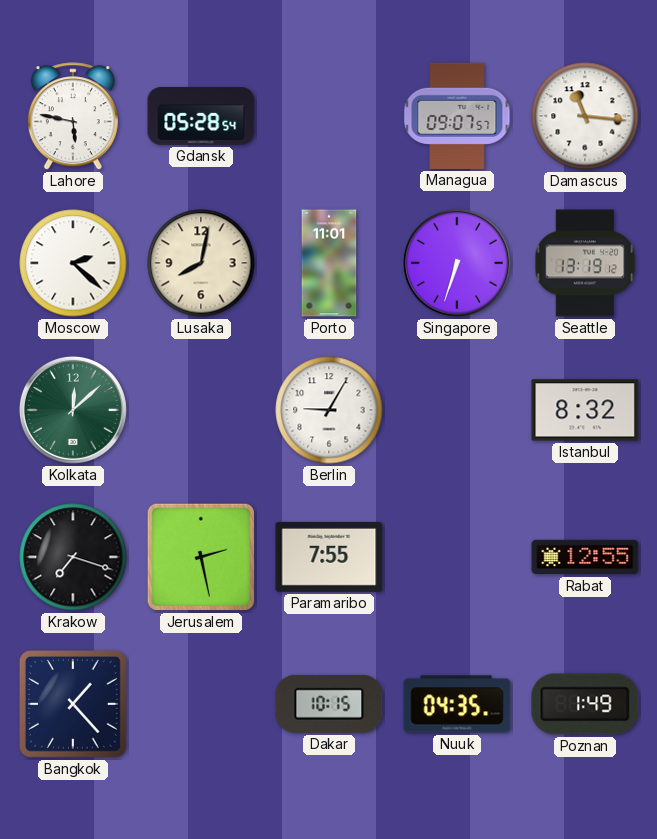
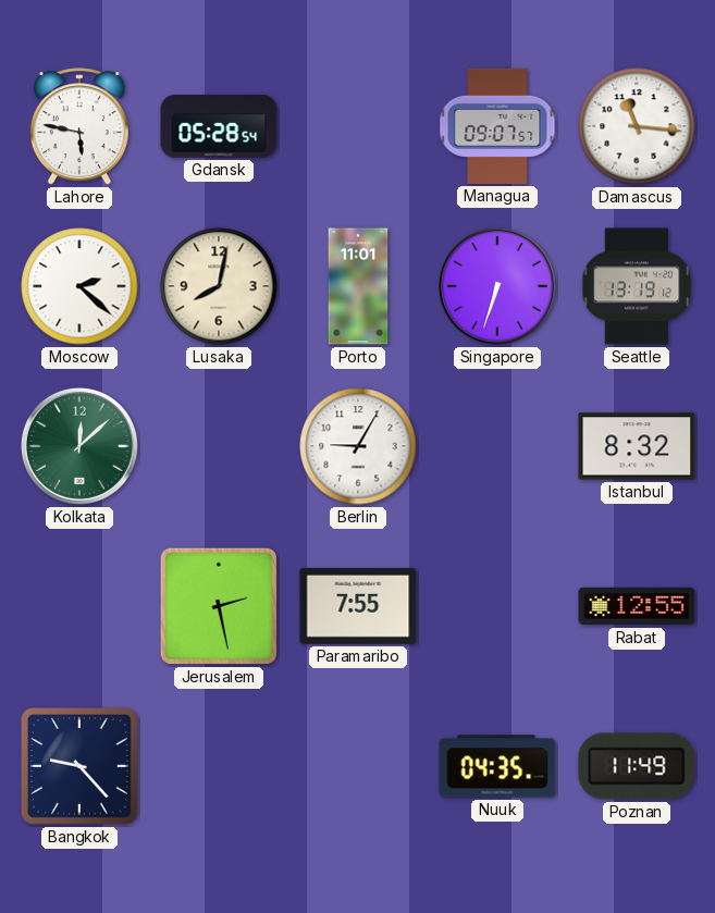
Krakow: 7:18 -> none
Bangkok: 1:23 -> 9:23
Dakar: 10:15 -> none
Poznan: 1:49 -> 11:49
